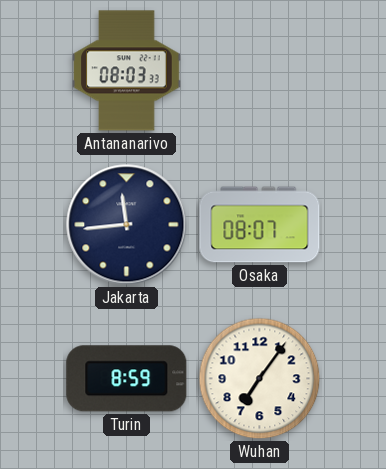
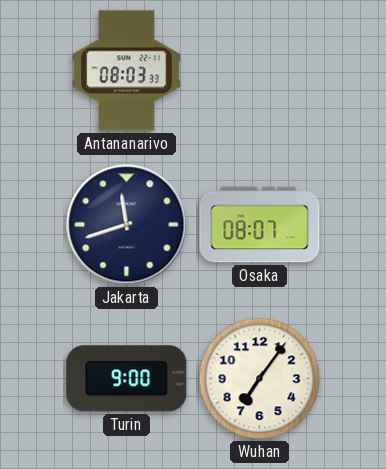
Jakarta: 11:44 -> 11:42
Turin: 8:59 -> 9:00
